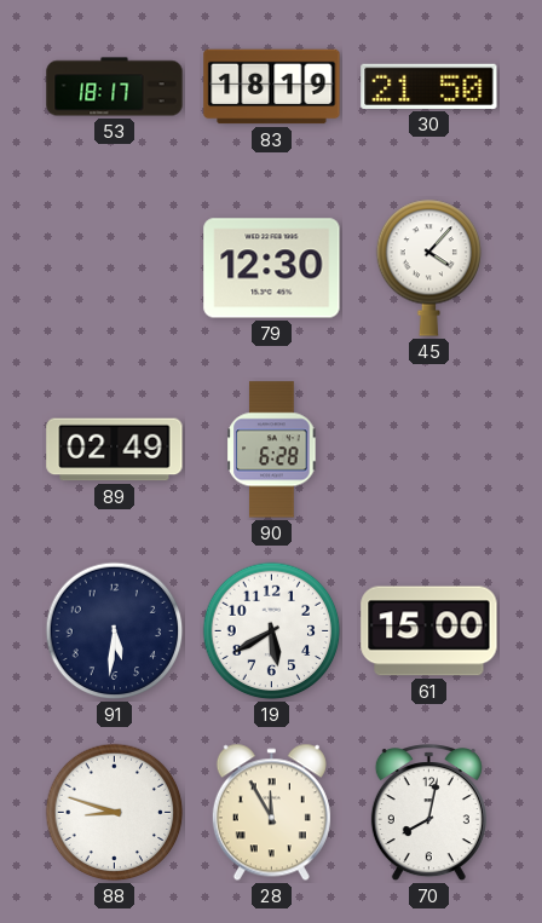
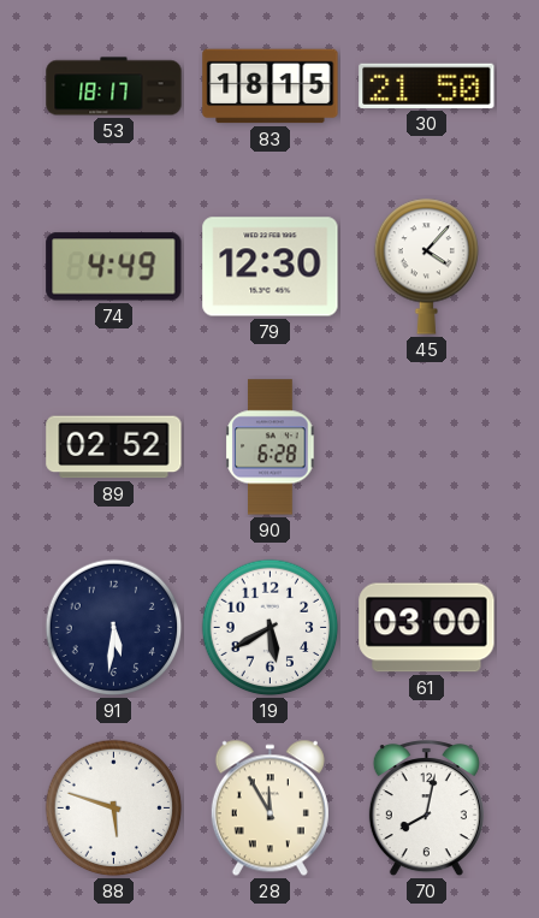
83: 18:19 -> 18:15
74: none -> 4:49
89: 02:49 -> 02:52
61: 15:00 -> 03:00
88: 8:48 -> 5:48
